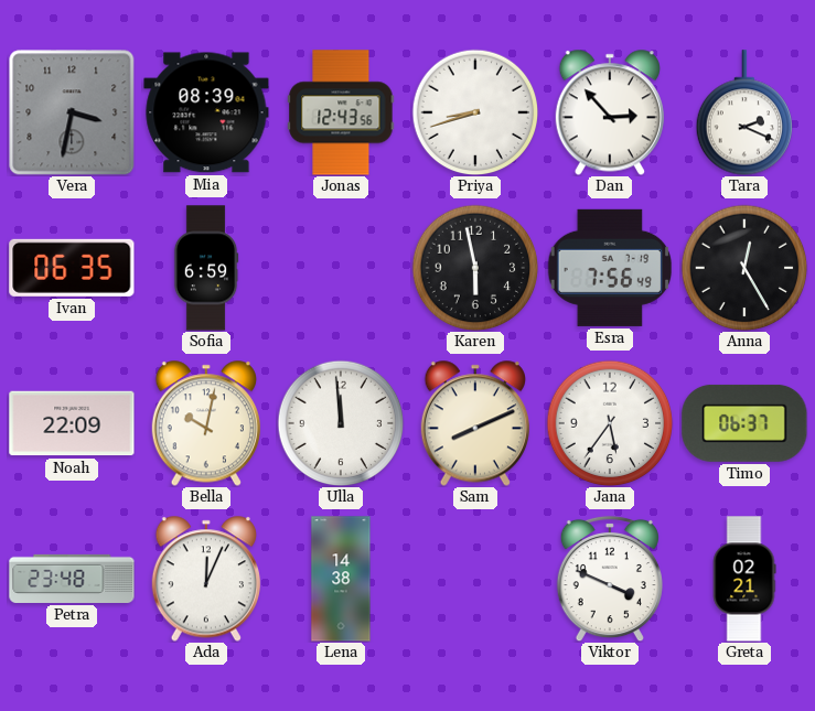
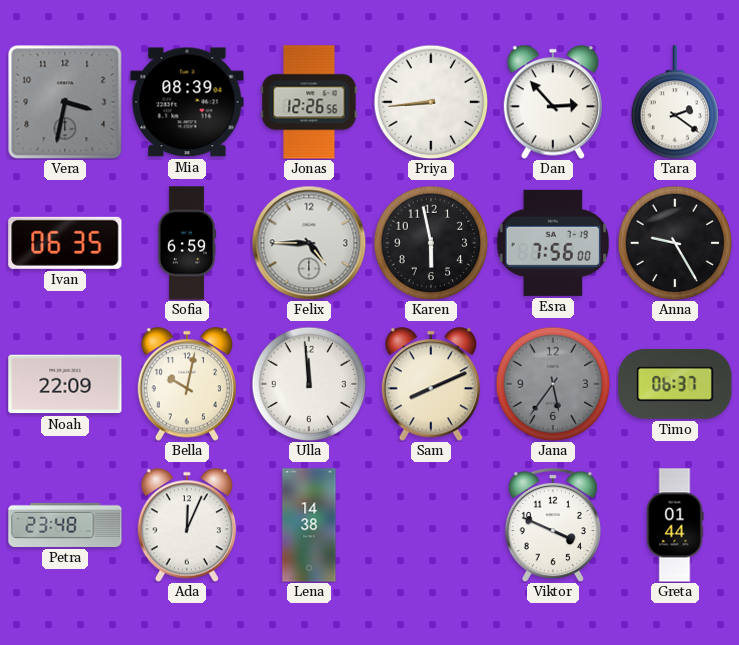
Jonas: 12:43 -> 12:26
Priya: 8:42 -> 8:44
Tara: 2:19 -> 2:21
Felix: none -> 4:45
Esra: 7:56:49 -> 7:56:00
Anna: 12:25 -> 9:25
Jana dial: white -> grey
Greta: 02:21 -> 01:44
